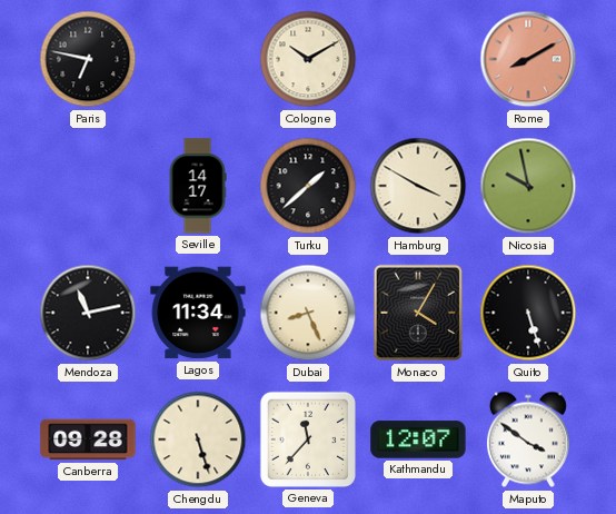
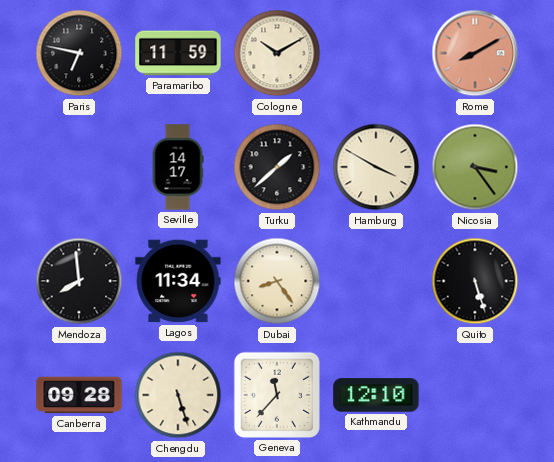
Paramaribo: none -> 11:59
Nicosia: 9:58 -> 3:24
Mendoza: 11:13 -> 7:59
Dubai: 8:26 -> 8:24
Monaco: 4:05 -> none
Kathmandu: 12:07 -> 12:10
Maputo: 3:51 -> none
